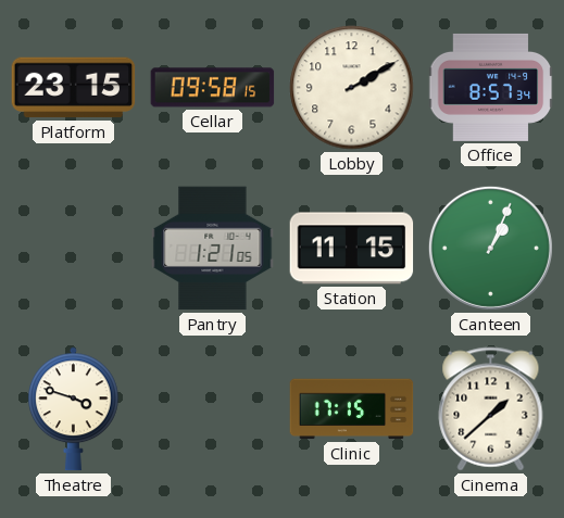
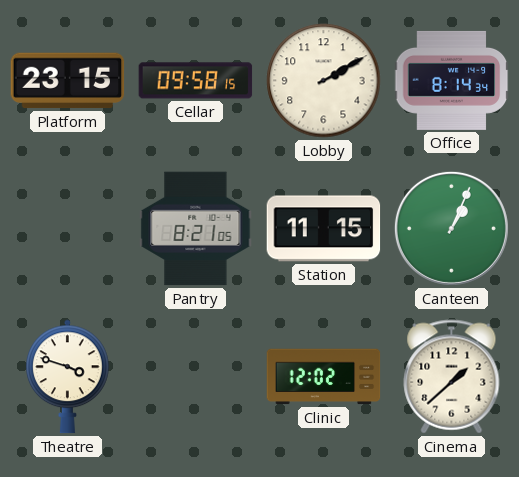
Office: 8:57 -> 8:14
Pantry: 1:21 -> 8:21
Clinic: 17:15 -> 12:02
